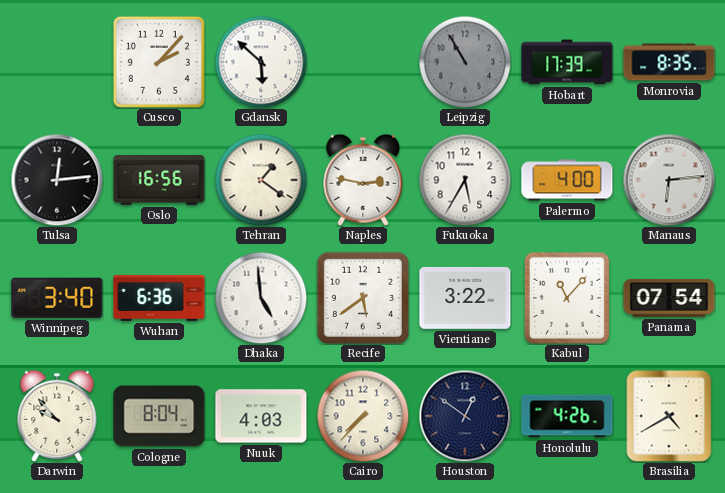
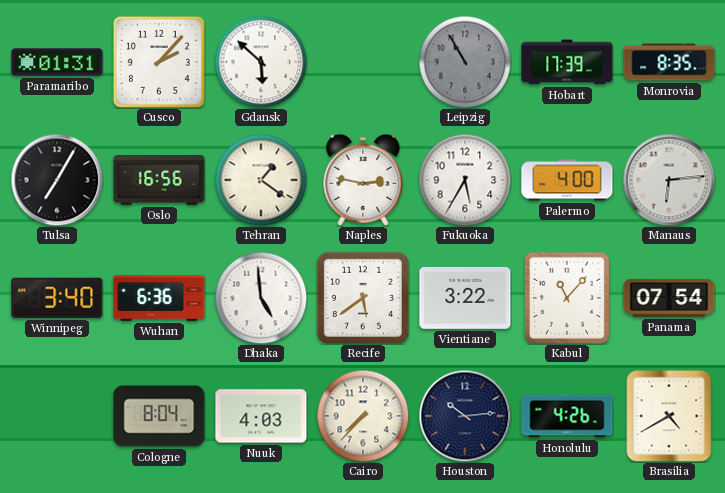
Paramaribo: none -> 01:31
Tulsa: 12:14 -> 7:05
Darwin: 9:53 -> none
Houston: 12:51 -> 10:14
